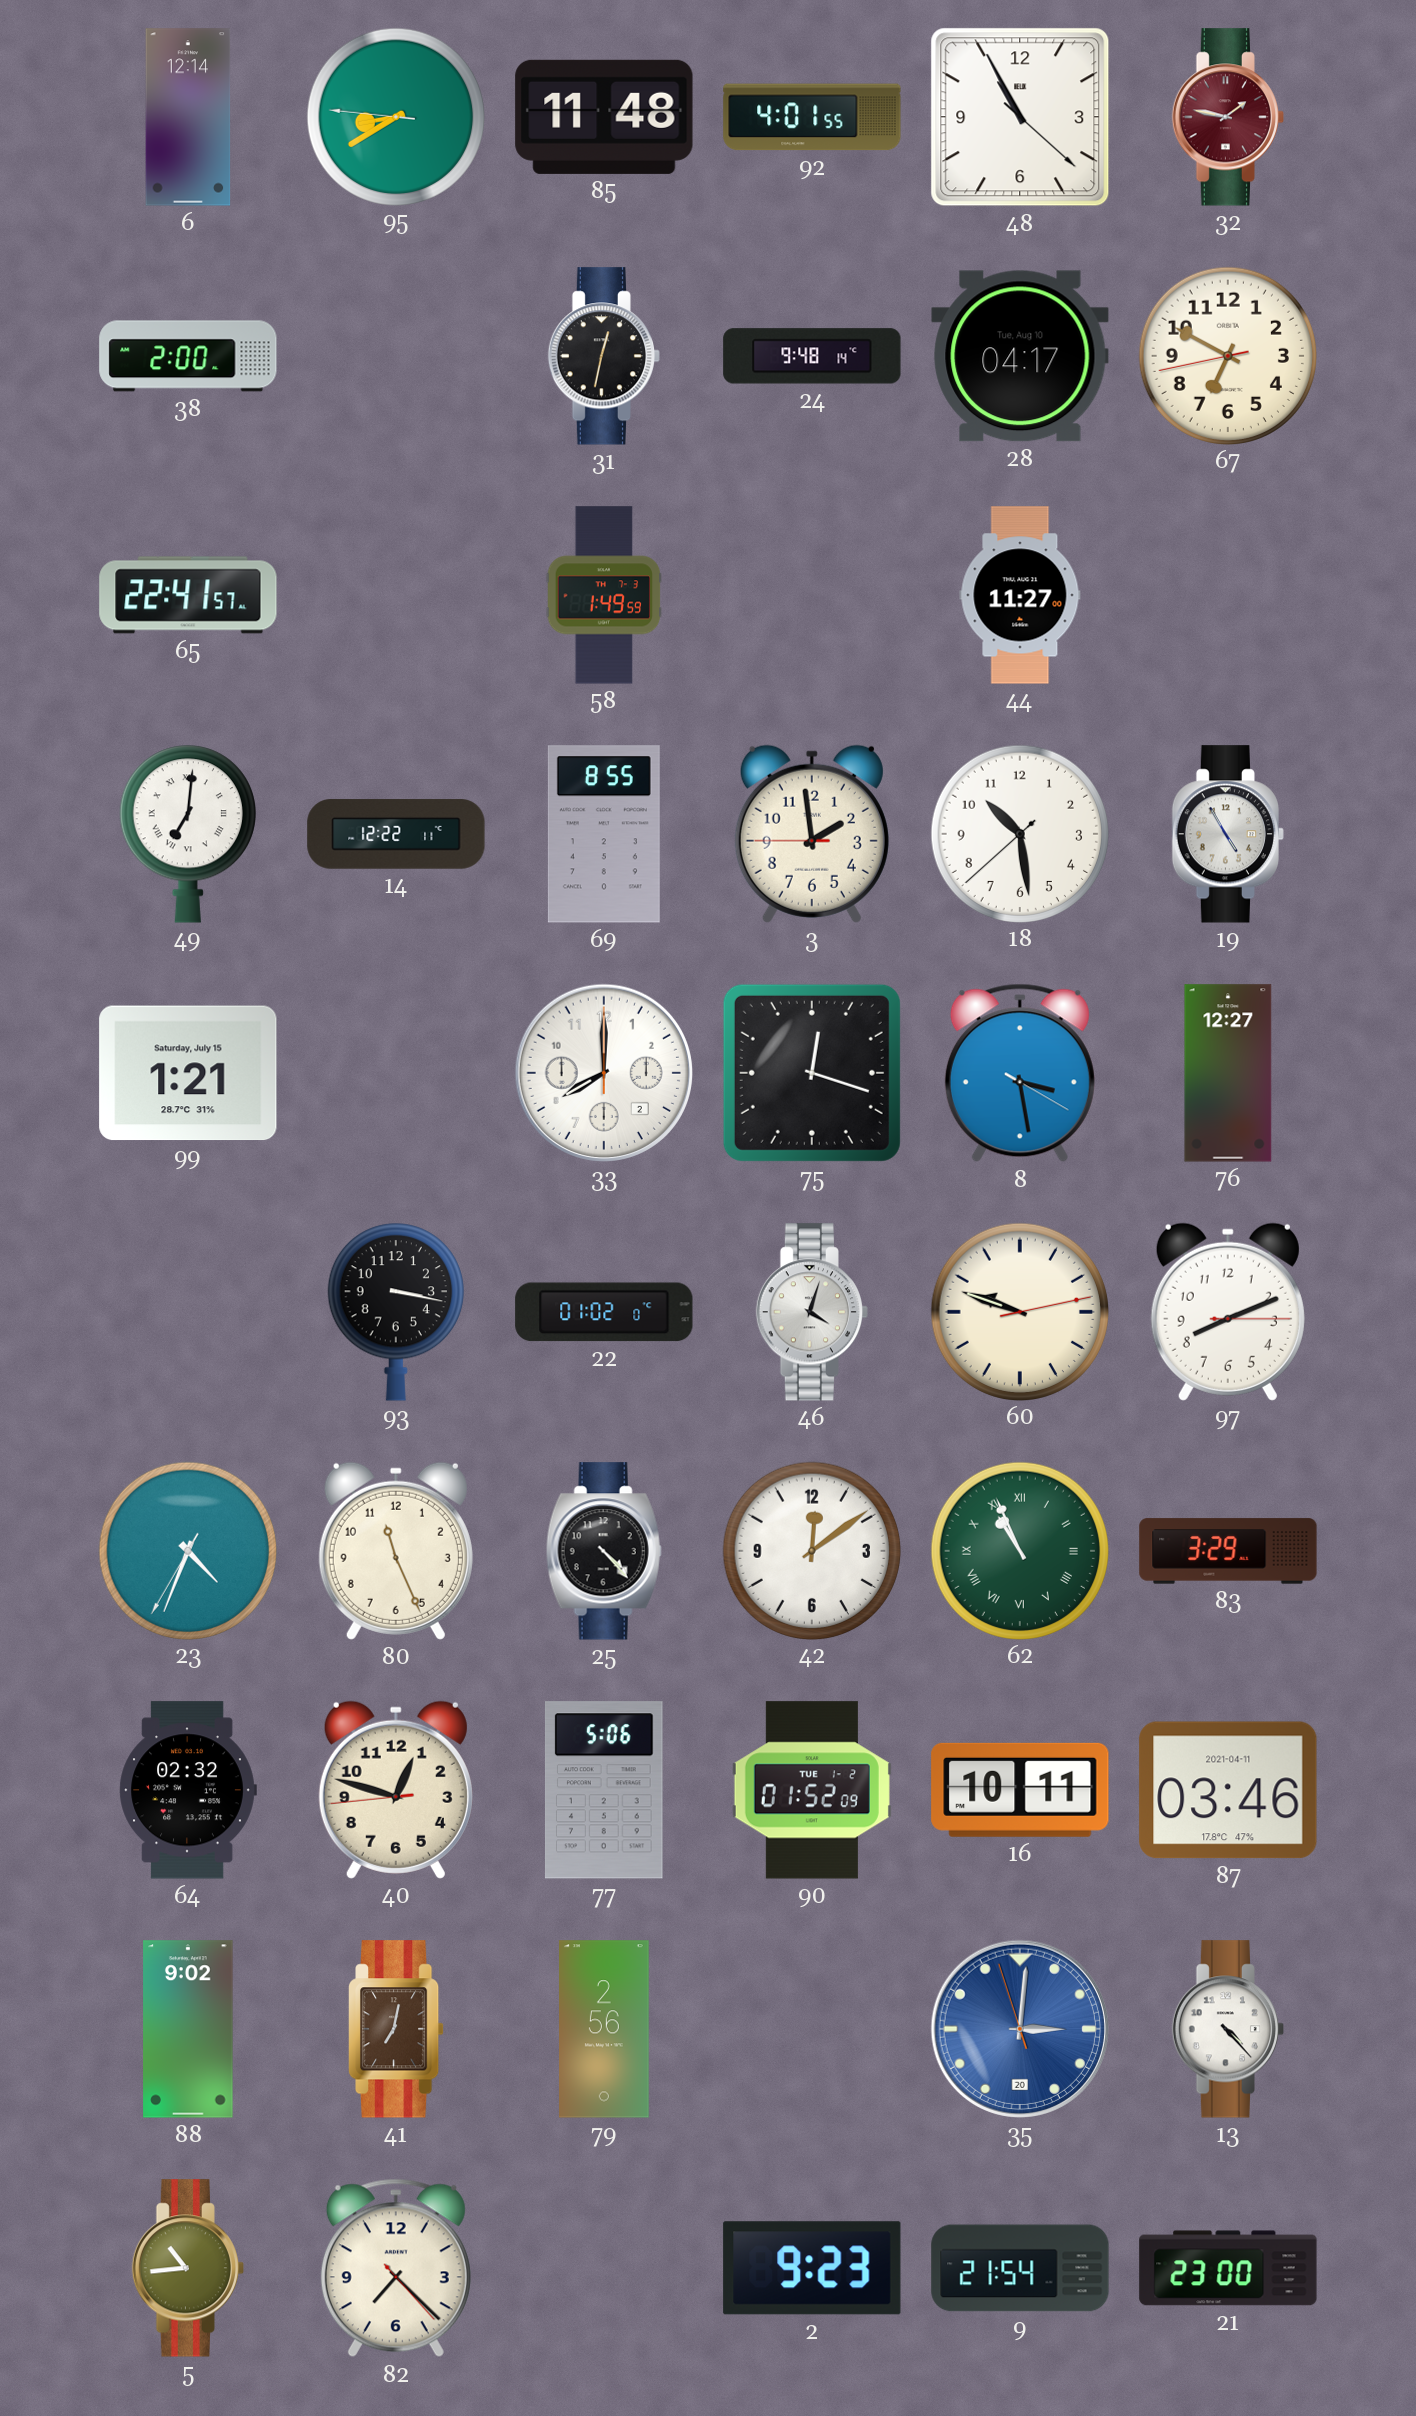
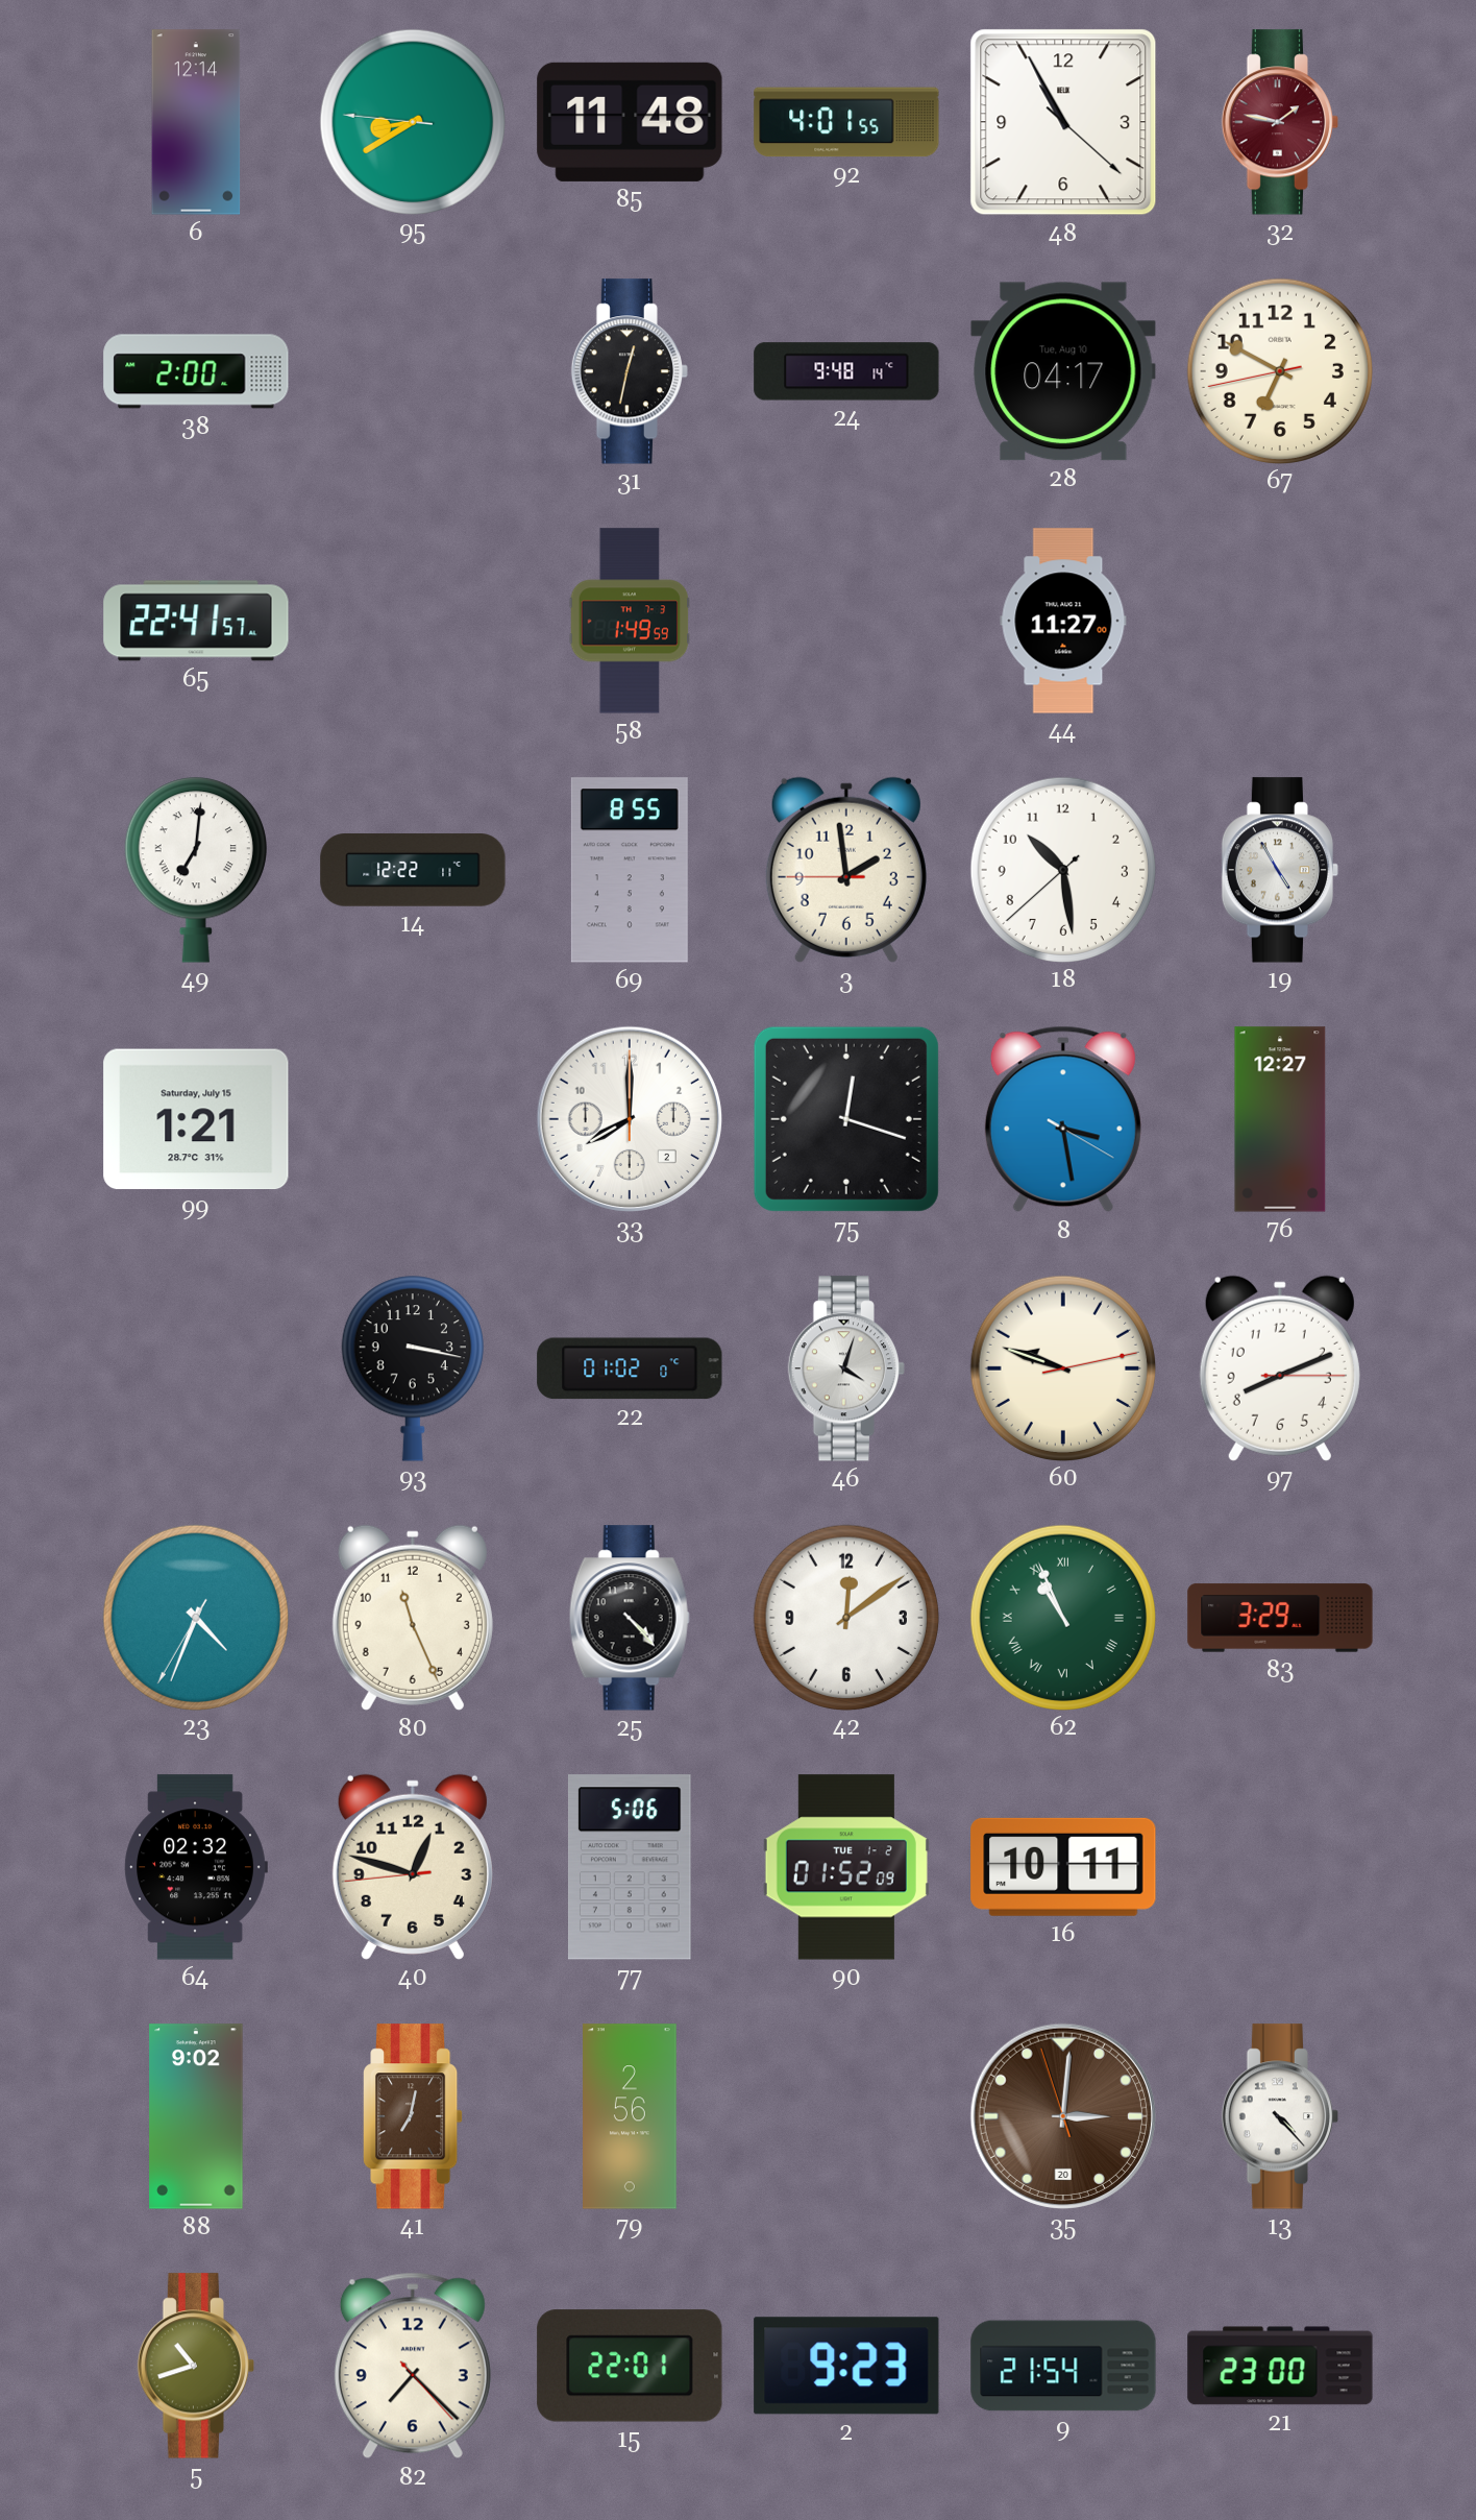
87: 03:46 -> none
35 dial: blue -> brown
5: 10:44 -> 10:42
15: none -> 22:01
